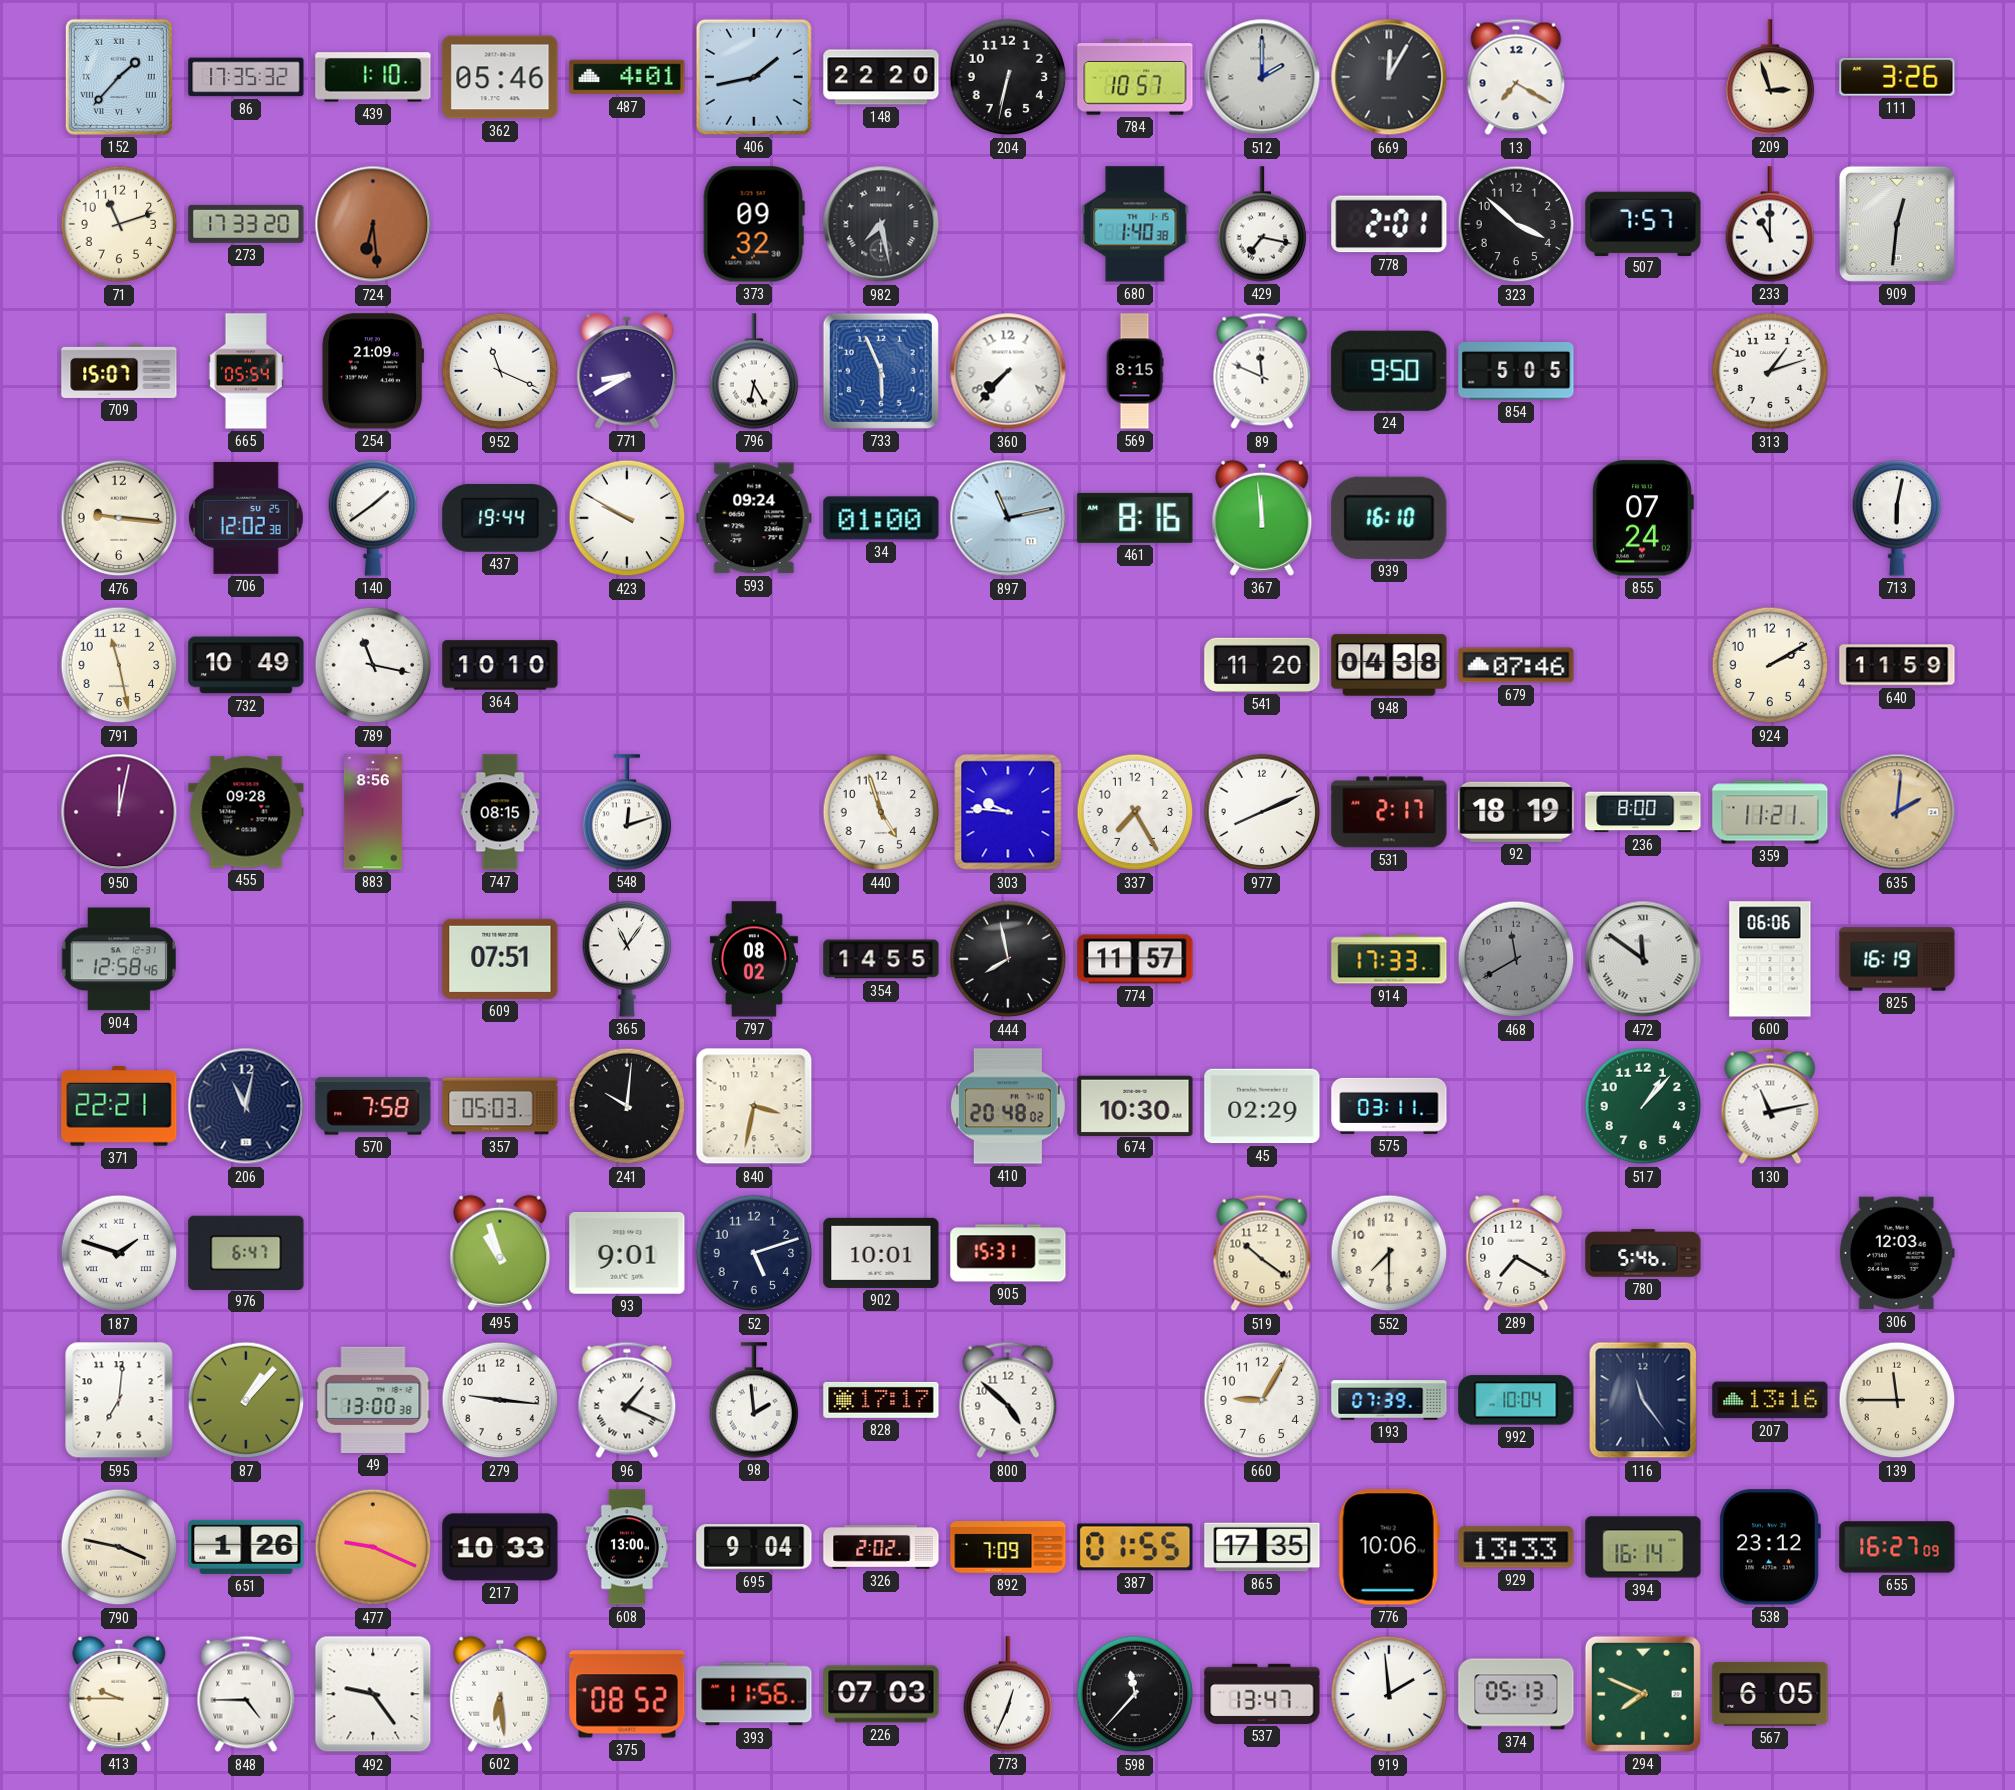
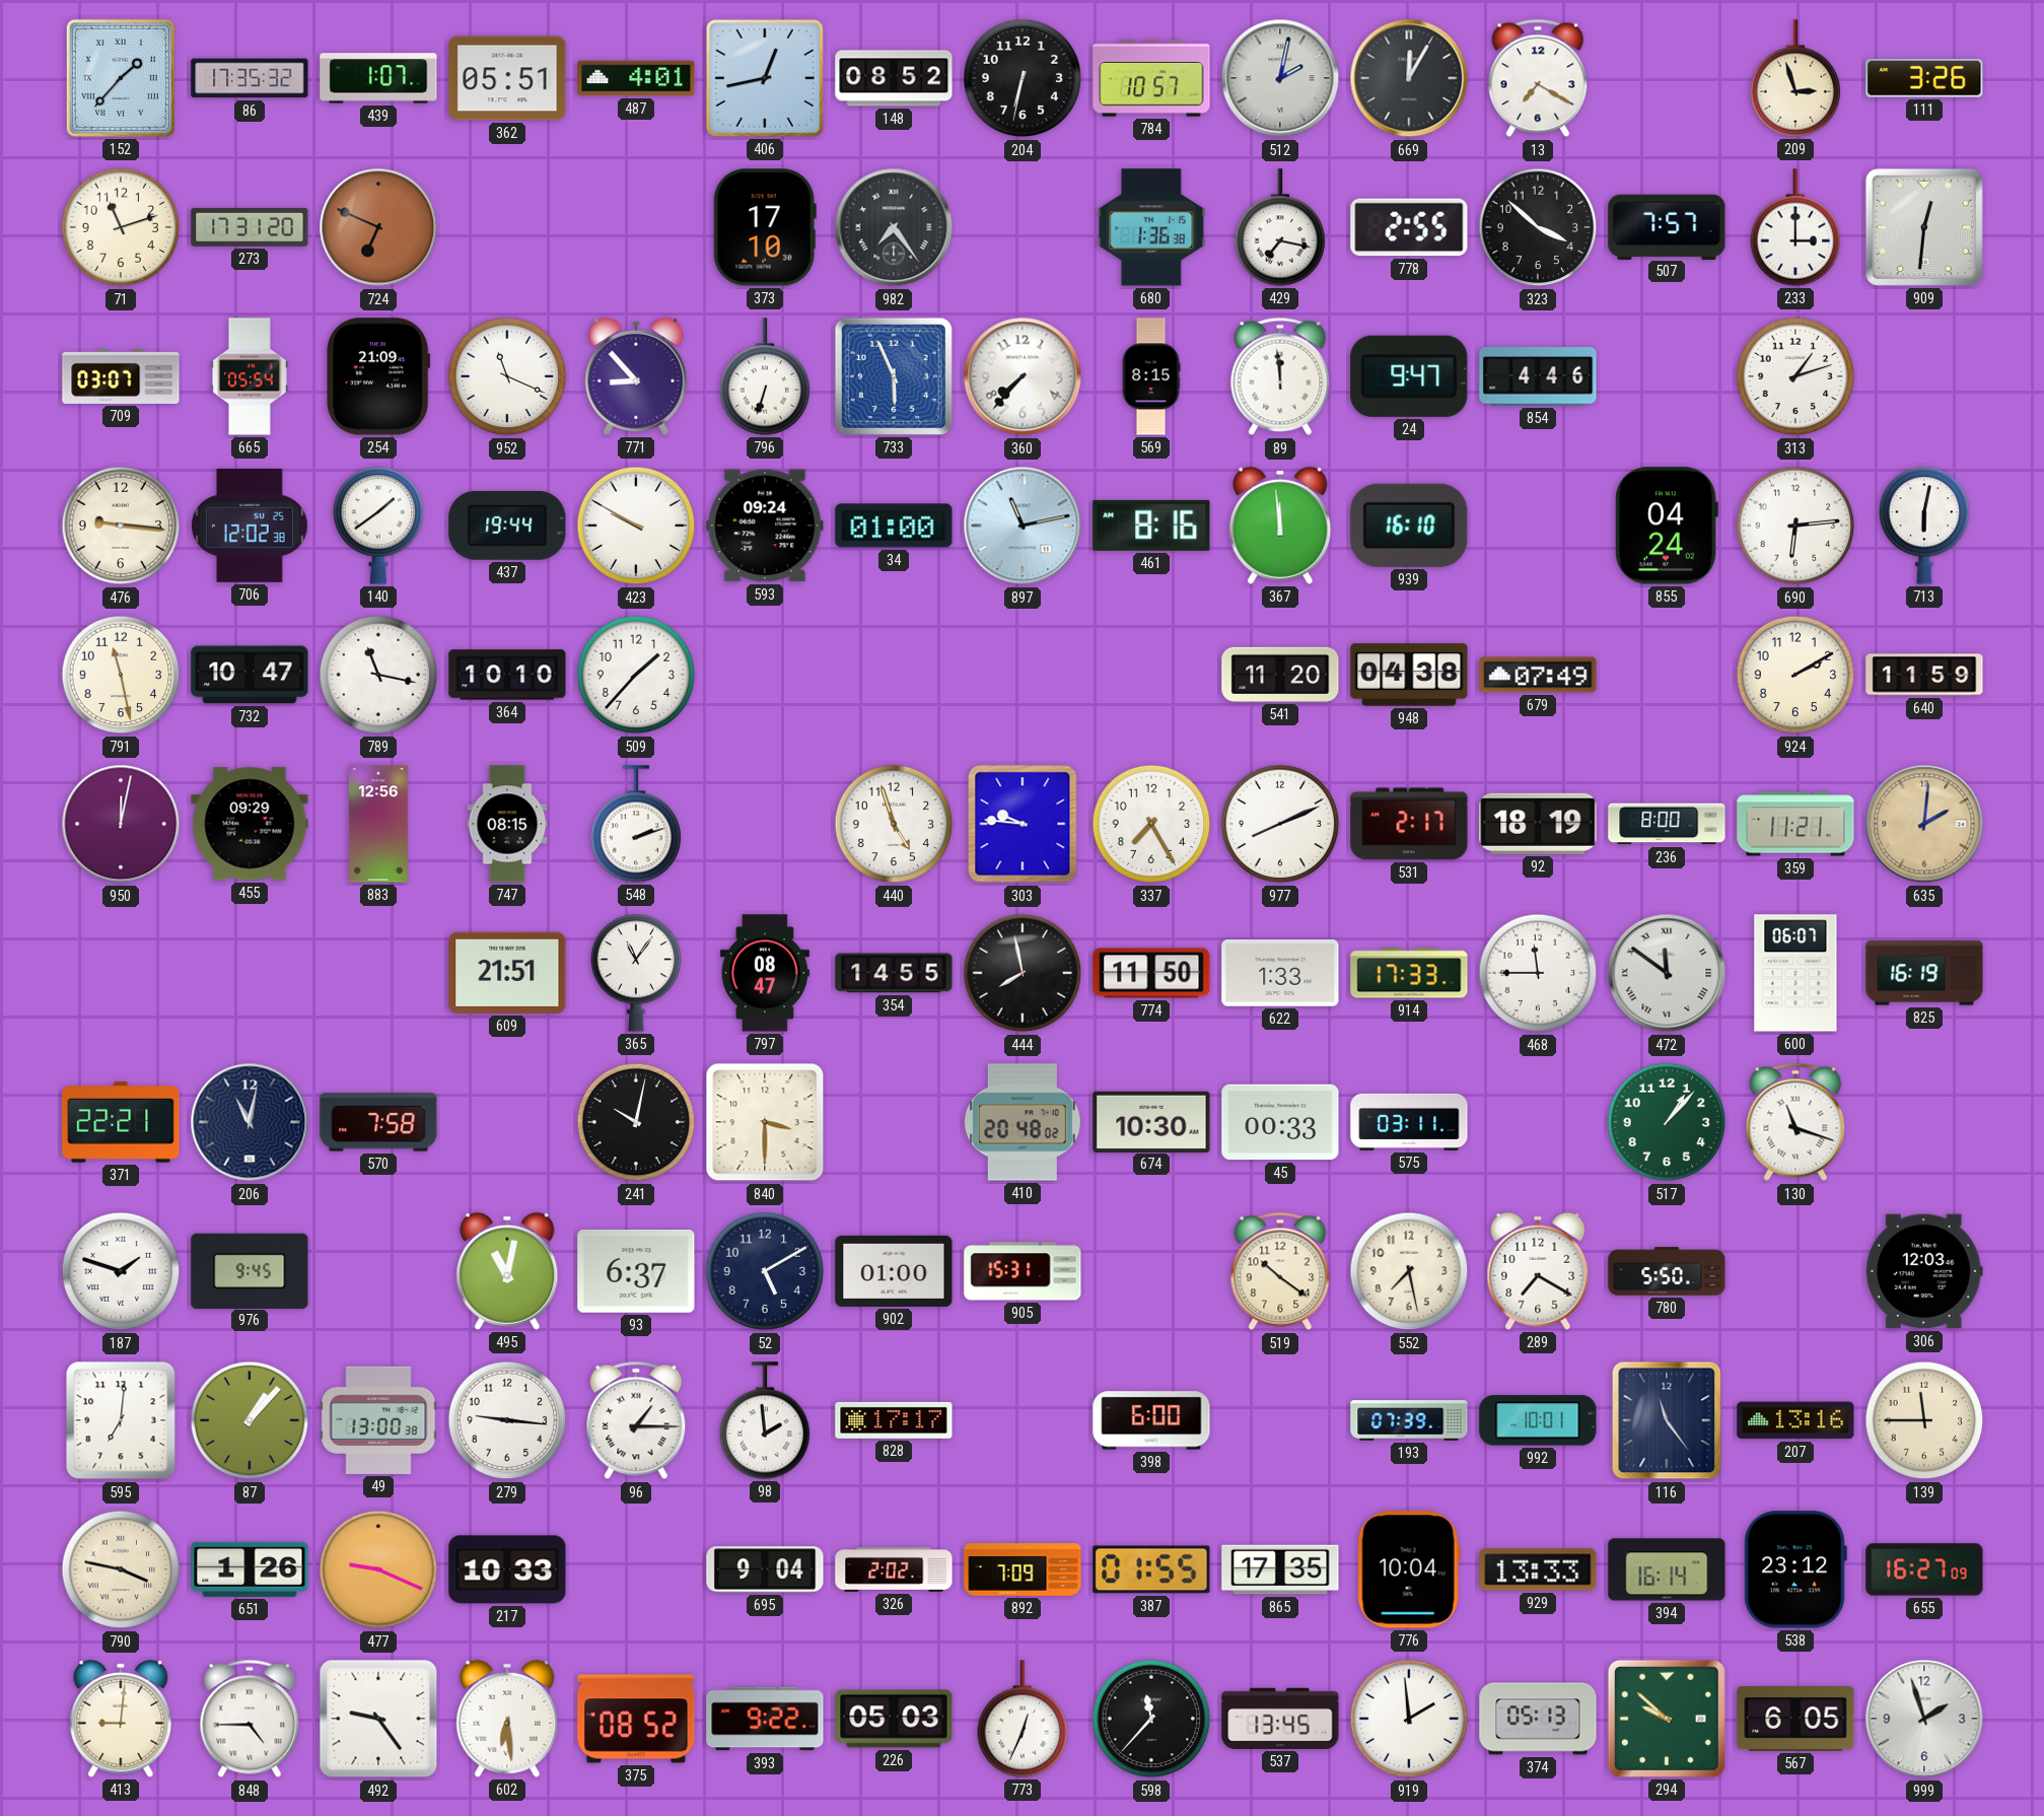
439: 1:10 -> 1:07
362: 05:46 -> 05:51
406: 1:43 -> 12:43
148: 22:20 -> 08:52
512: 2:00 -> 2:02
273: 17:33 -> 17:31
724: 6:29 -> 6:49
373: 09:32 -> 17:10
982: 7:28 -> 7:24
680: 1:40 -> 1:36
778: 2:01 -> 2:55
233: 11:00 -> 3:00
709: 15:07 -> 03:07
771: 8:40 -> 8:53
796: 6:25 -> 6:33
89: 11:49 -> 11:59
24: 9:50 -> 9:47
854: 5:05 -> 4:46
855: 07:24 -> 04:24
690: none -> 6:14
732: 10:49 -> 10:47
509: none -> 1:37
679: 07:46 -> 07:49
455: 09:28 -> 09:29
883: 8:56 -> 12:56
548: 12:12 -> 2:12
904: 12:58 -> none
609: 07:51 -> 21:51
797: 08:02 -> 08:47
774: 11:57 -> 11:50
622: none -> 1:33
468: 11:40 -> 11:45
468 dial: grey -> white
600: 06:06 -> 06:07
357: 05:03 -> none
241: 10:01 -> 10:02
840: 3:32 -> 3:30
45: 02:29 -> 00:33
130: 11:13 -> 11:18
976: 6:47 -> 9:45
495: 10:57 -> 11:02
93: 9:01 -> 6:37
52: 5:12 -> 5:10
902: 10:01 -> 01:00
552: 7:30 -> 7:28
780: 5:46 -> 5:50
96: 1:19 -> 1:15
800: 4:52 -> none
398: none -> 6:00
660: 9:05 -> none
992: 10:04 -> 10:01
608: 13:00 -> none
776: 10:06 -> 10:04
413: 9:45 -> 9:01
393: 11:56 -> 9:22
226: 07:03 -> 05:03
537: 13:47 -> 13:45
294: 7:49 -> 9:52
999: none -> 1:57
